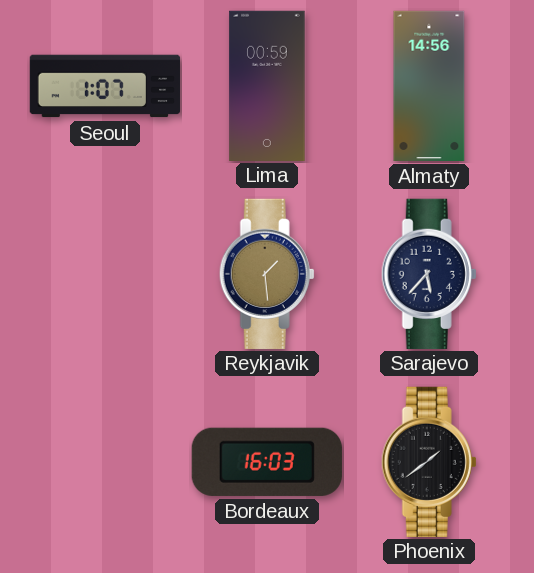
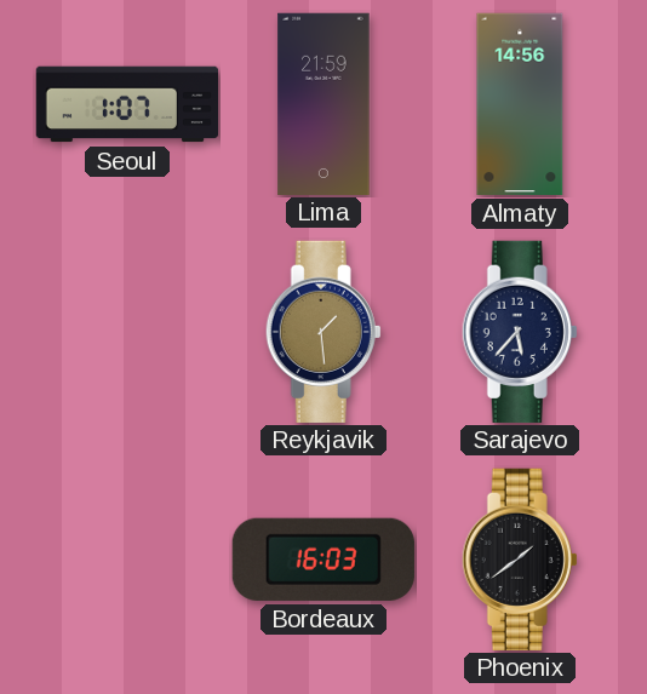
Lima: 00:59 -> 21:59
